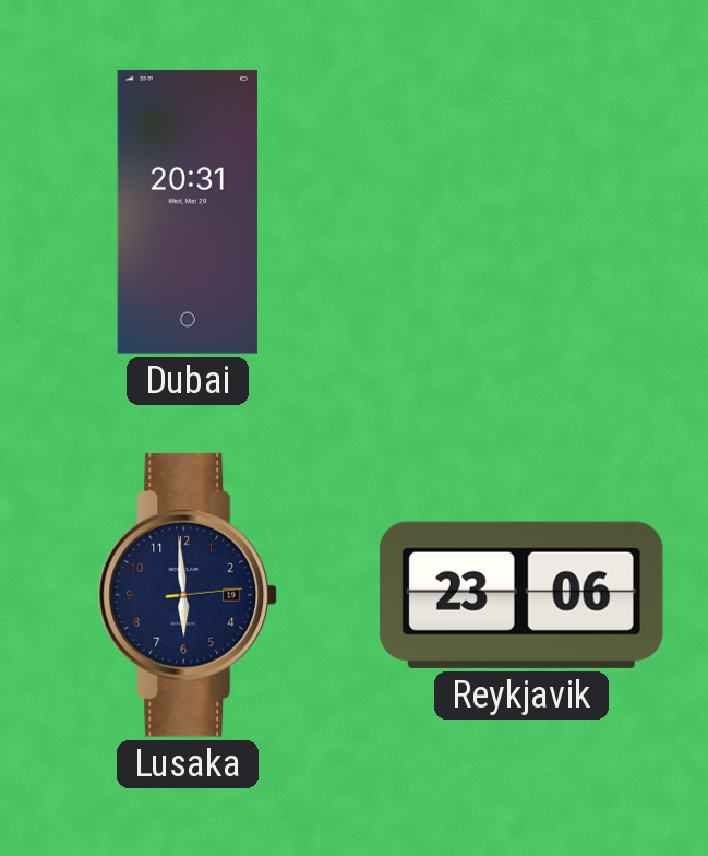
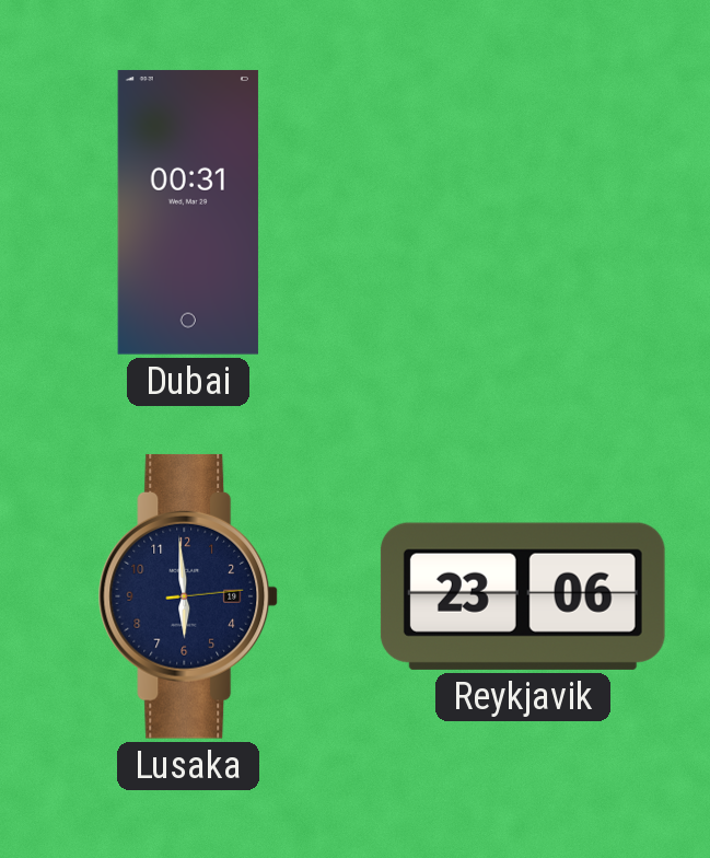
Dubai: 20:31 -> 00:31
